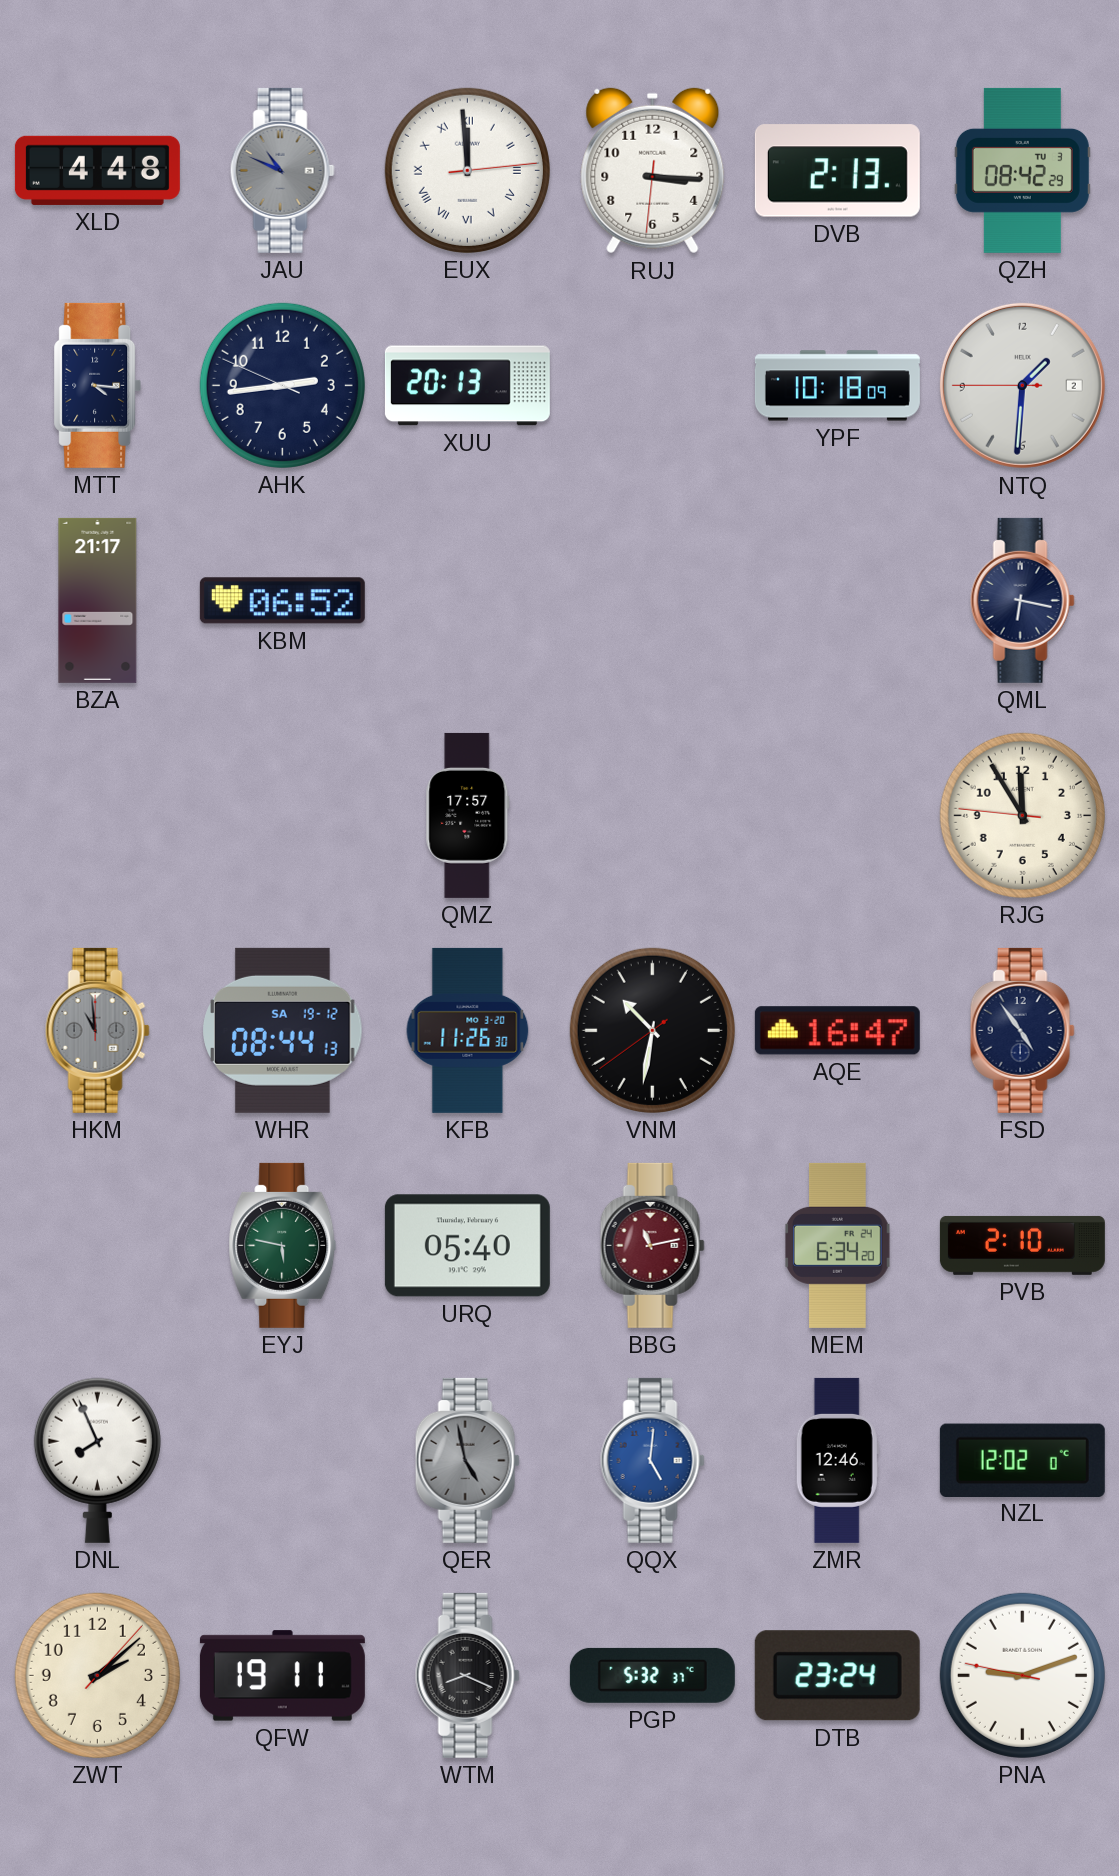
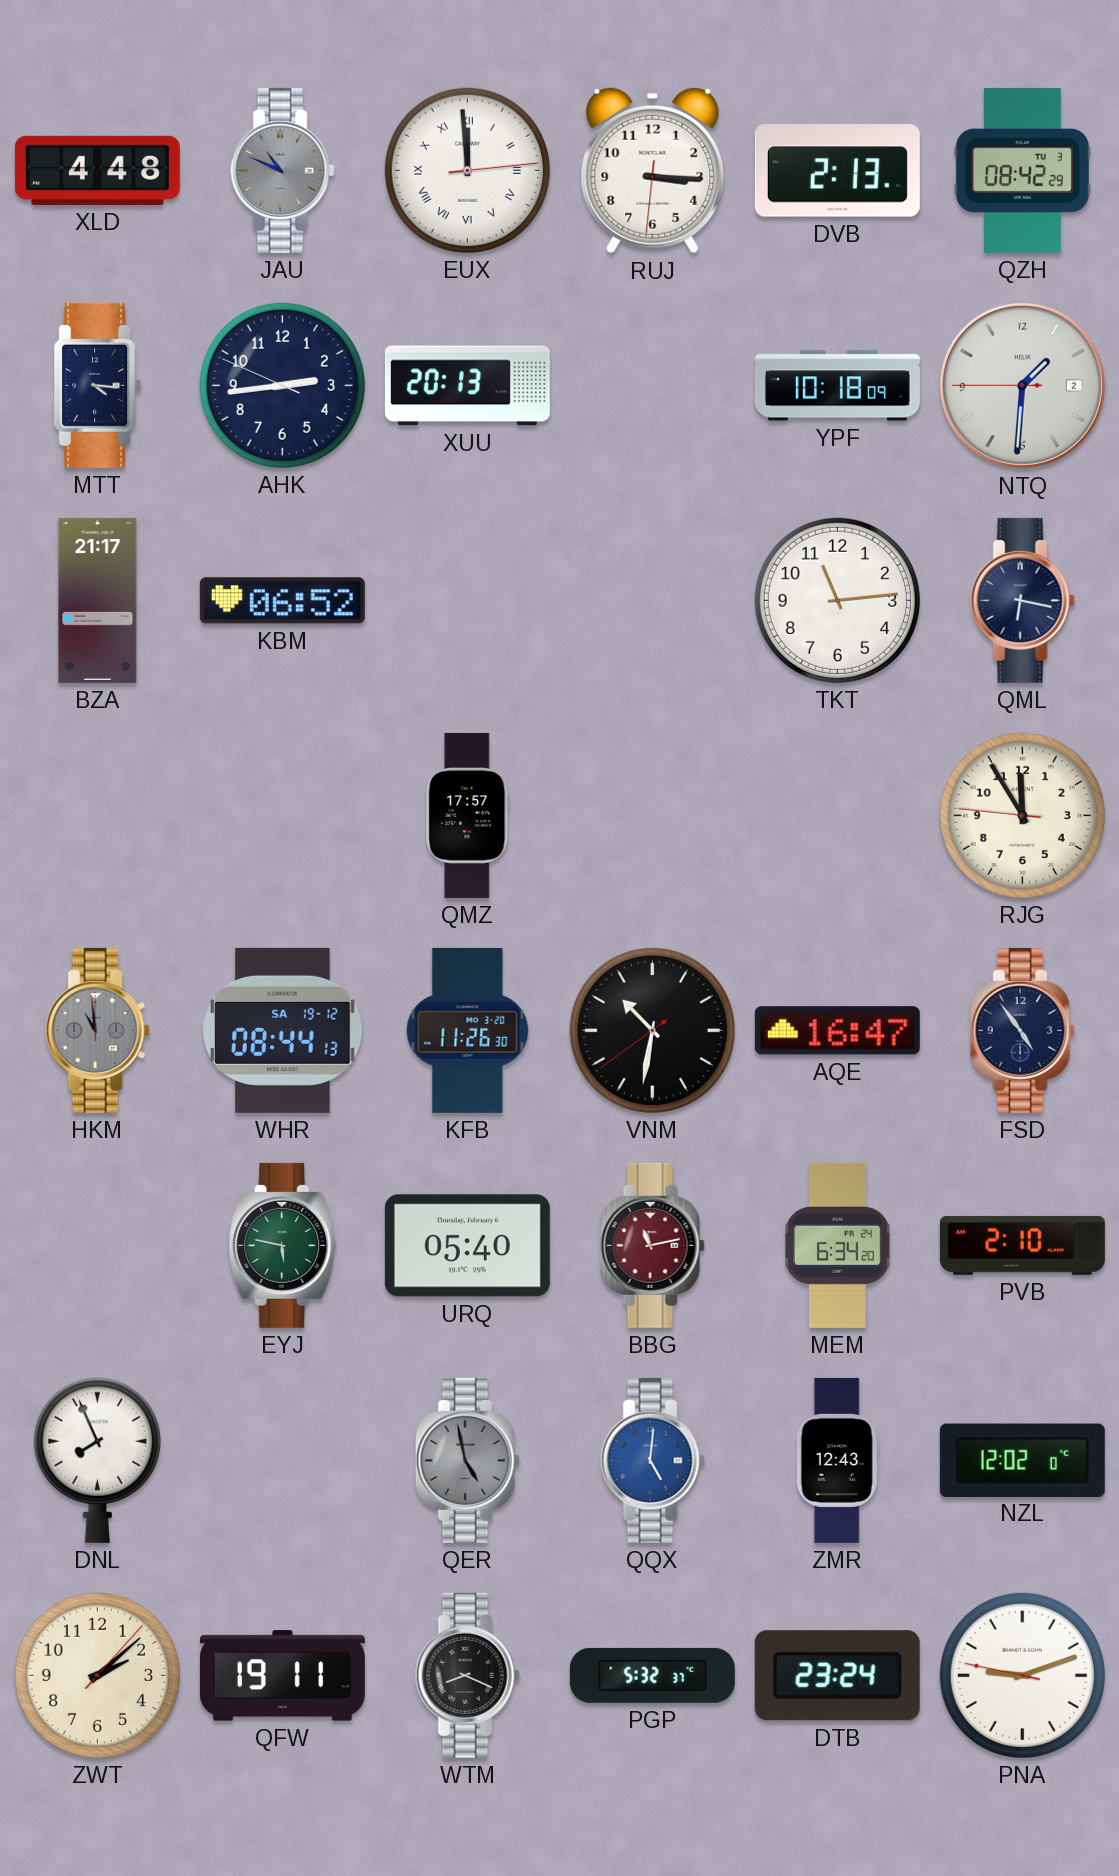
TKT: none -> 11:14
ZMR: 12:46 -> 12:43
